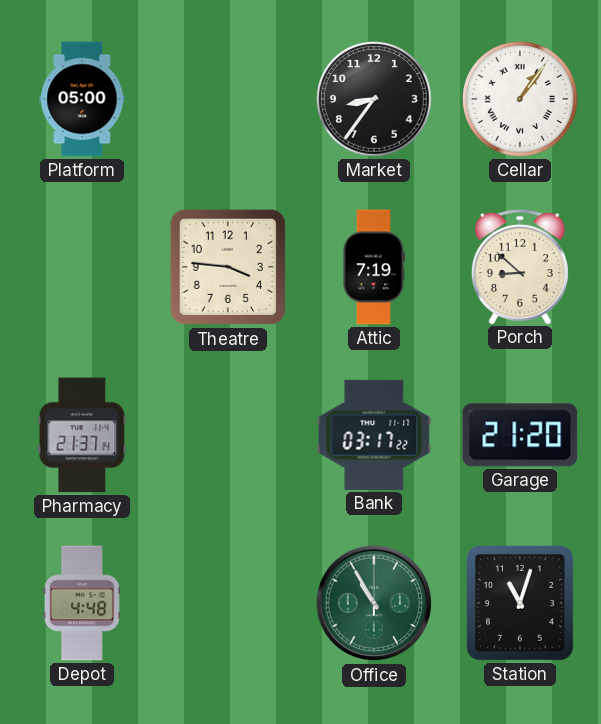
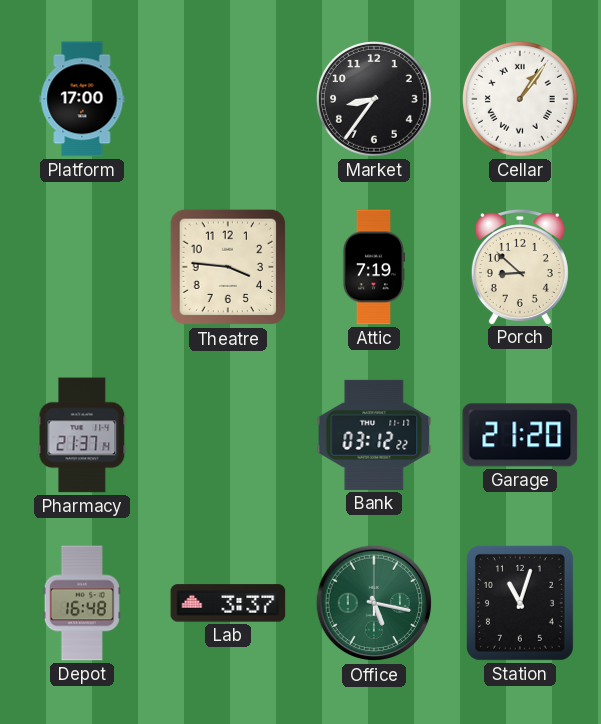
Platform: 05:00 -> 17:00
Bank: 03:17 -> 03:12
Depot: 4:48 -> 16:48
Lab: none -> 3:37
Office: 10:55 -> 5:17
